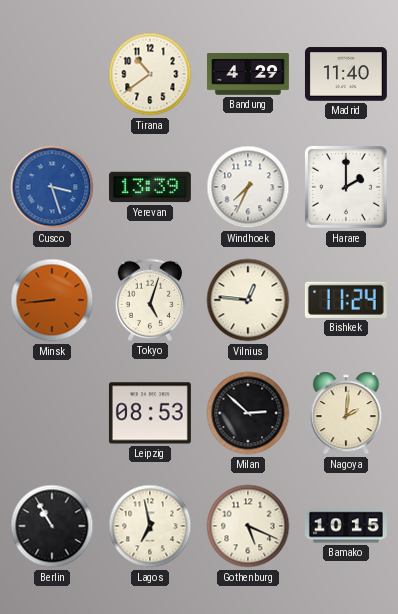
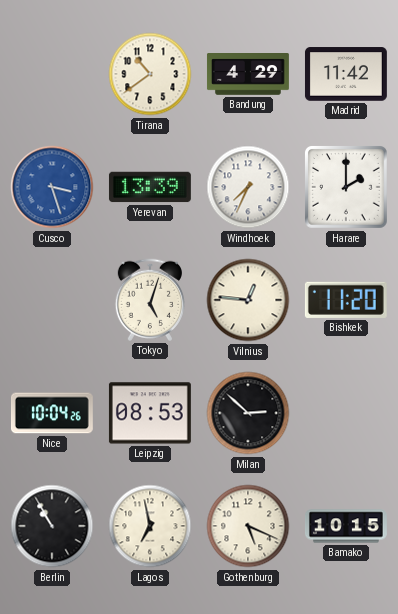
Madrid: 11:40 -> 11:42
Minsk: 8:44 -> none
Bishkek: 11:24 -> 11:20
Nice: none -> 10:04
Nagoya: 2:01 -> none
